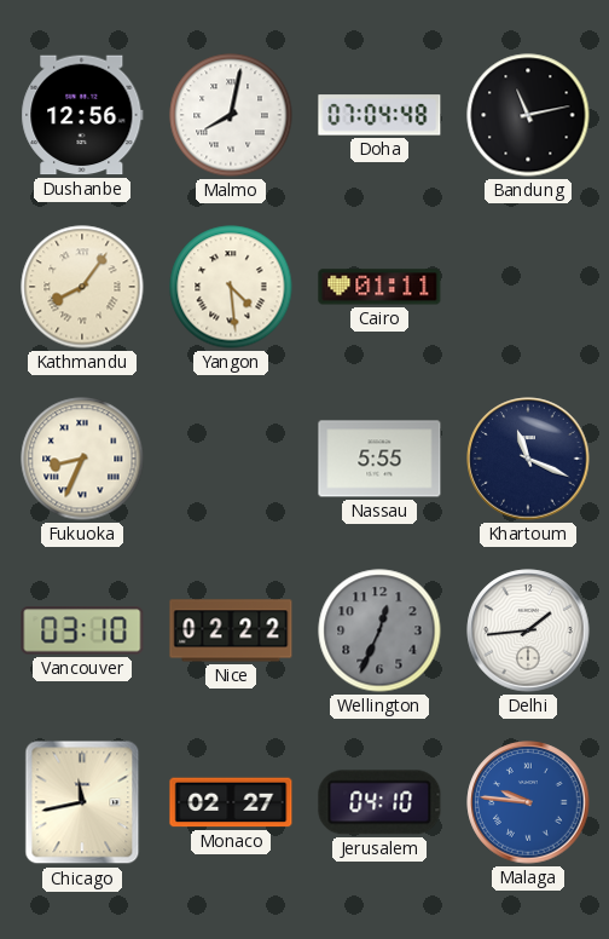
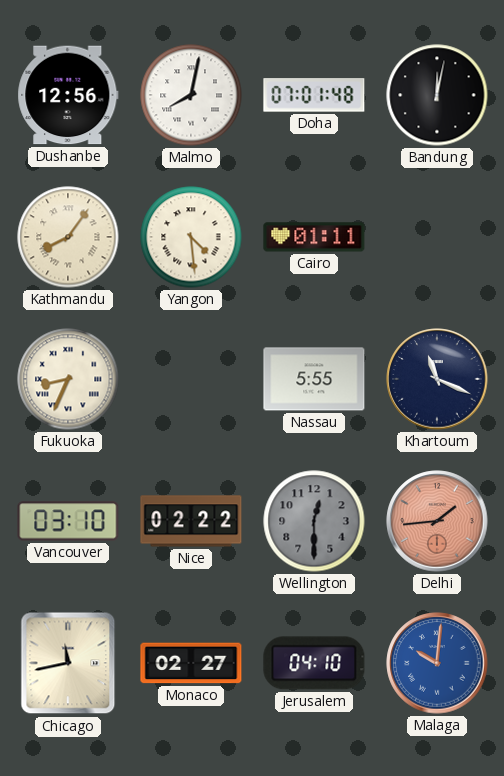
Doha: 07:04 -> 07:01
Bandung: 11:13 -> 12:02
Wellington: 12:34 -> 12:30
Delhi dial: white -> salmon
Malaga: 9:46 -> 10:01
